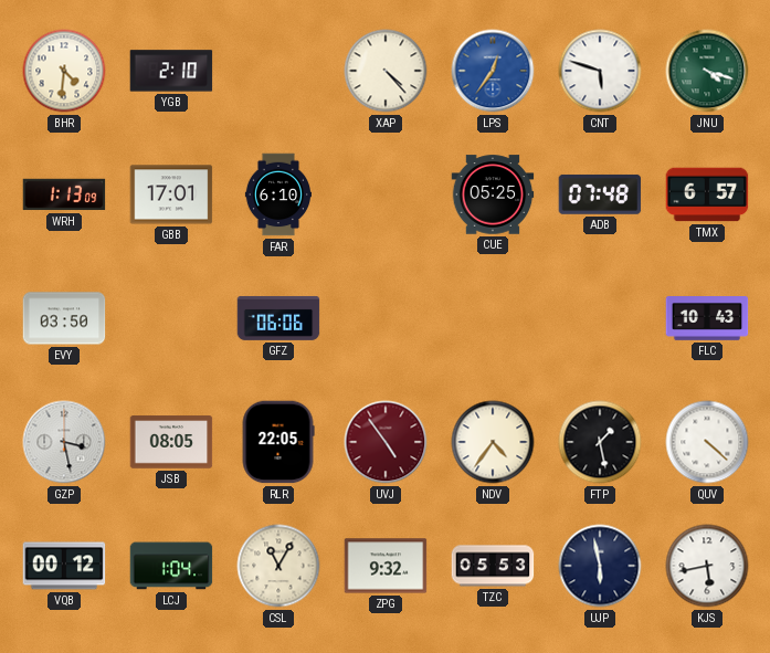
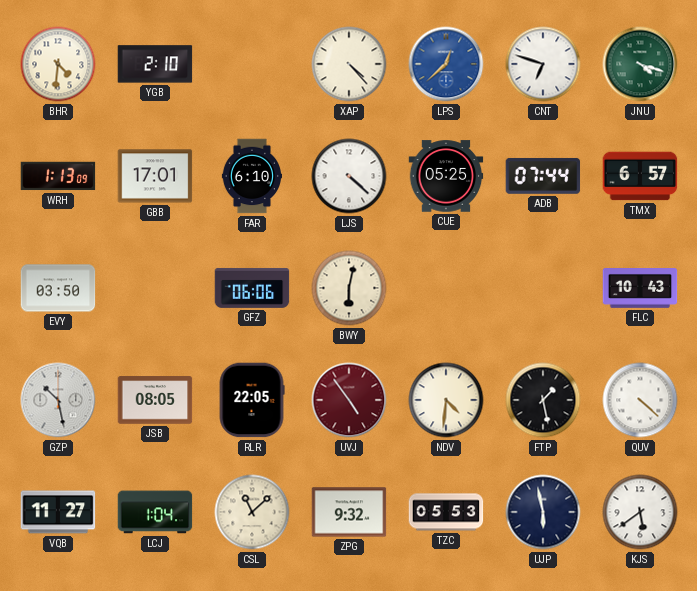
LPS: 12:36 -> 12:38
CNT: 5:48 -> 6:48
LJS: none -> 4:22
ADB: 07:48 -> 07:44
BWY: none -> 6:02
GZP: 3:28 -> 10:28
NDV: 4:36 -> 4:31
VQB: 00:12 -> 11:27
CSL: 11:05 -> 11:08
KJS: 5:43 -> 5:39
